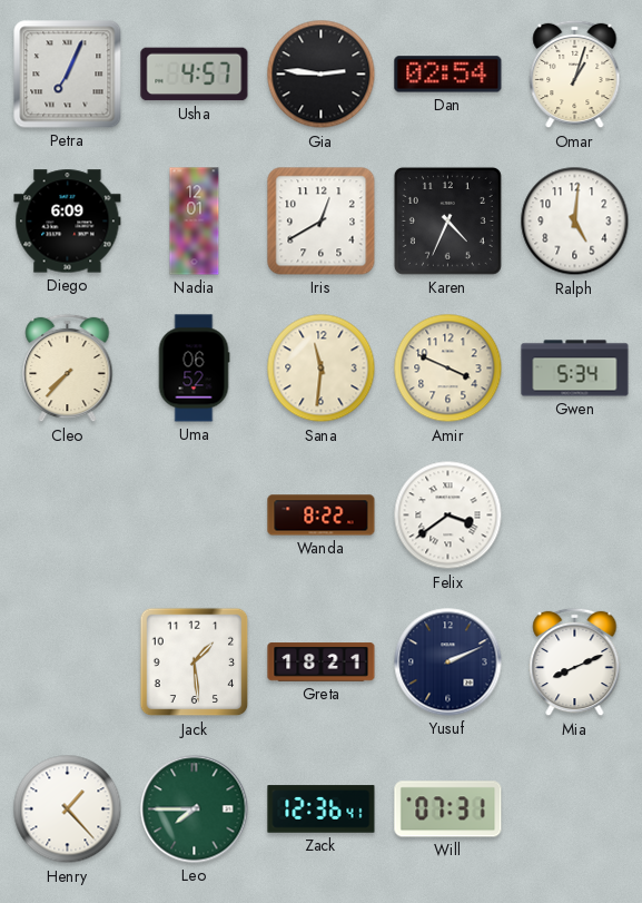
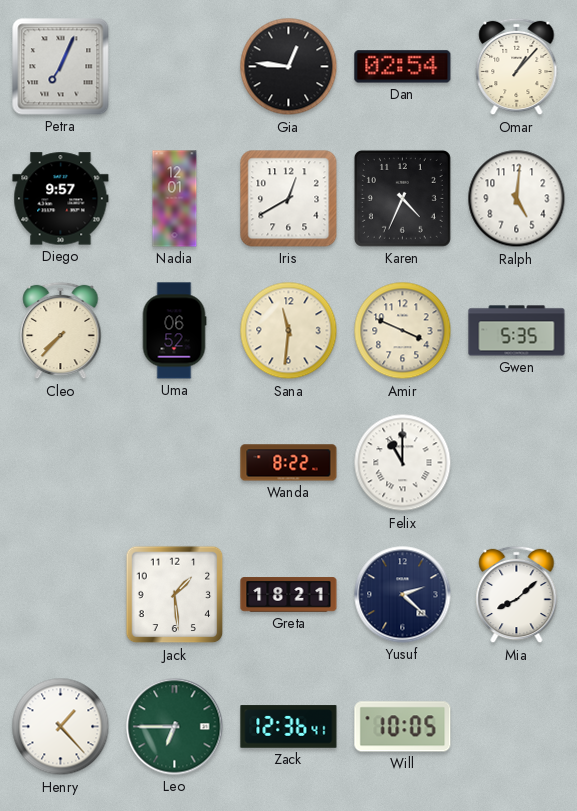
Usha: 4:57 -> none
Gia: 2:46 -> 12:46
Omar: 1:03 -> 1:07
Diego: 6:09 -> 9:57
Gwen: 5:34 -> 5:35
Felix: 3:39 -> 11:00
Yusuf: 2:11 -> 2:22
Mia: 8:11 -> 8:08
Leo: 7:45 -> 6:45
Will: 07:31 -> 10:05
